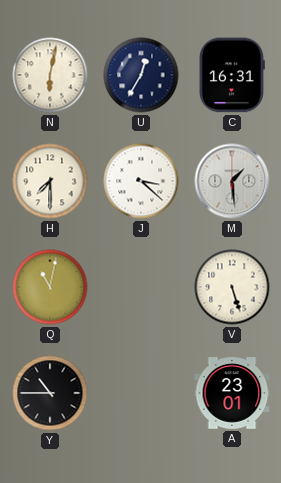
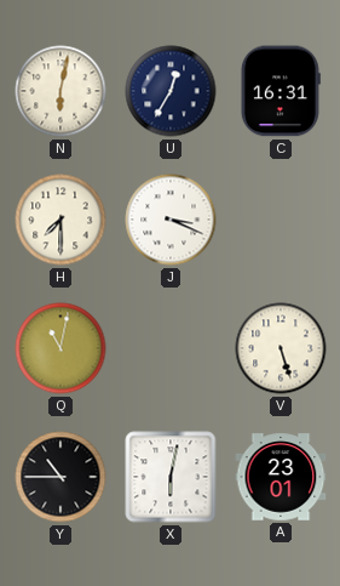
J: 3:22 -> 3:19
M: 1:29 -> none
X: none -> 6:02
